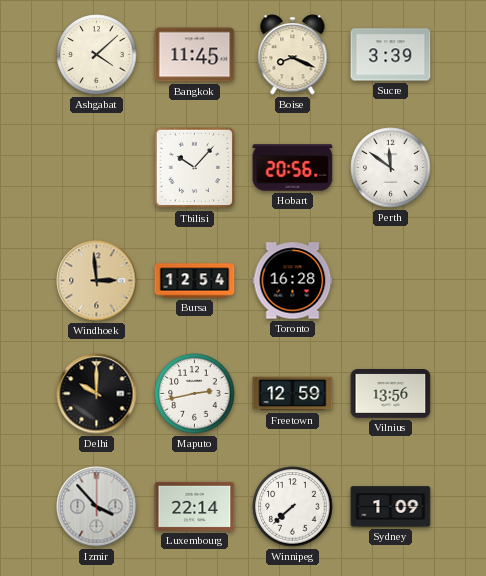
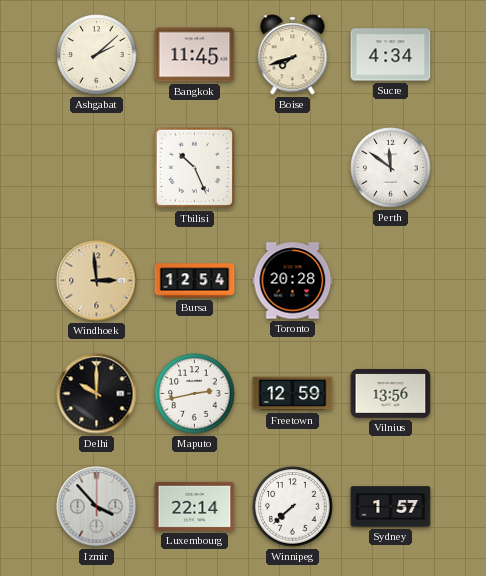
Ashgabat: 4:08 -> 2:08
Boise: 8:19 -> 7:42
Sucre: 3:39 -> 4:34
Tbilisi: 10:07 -> 10:26
Hobart: 20:56 -> none
Toronto: 16:28 -> 20:28
Sydney: 1:09 -> 1:57
